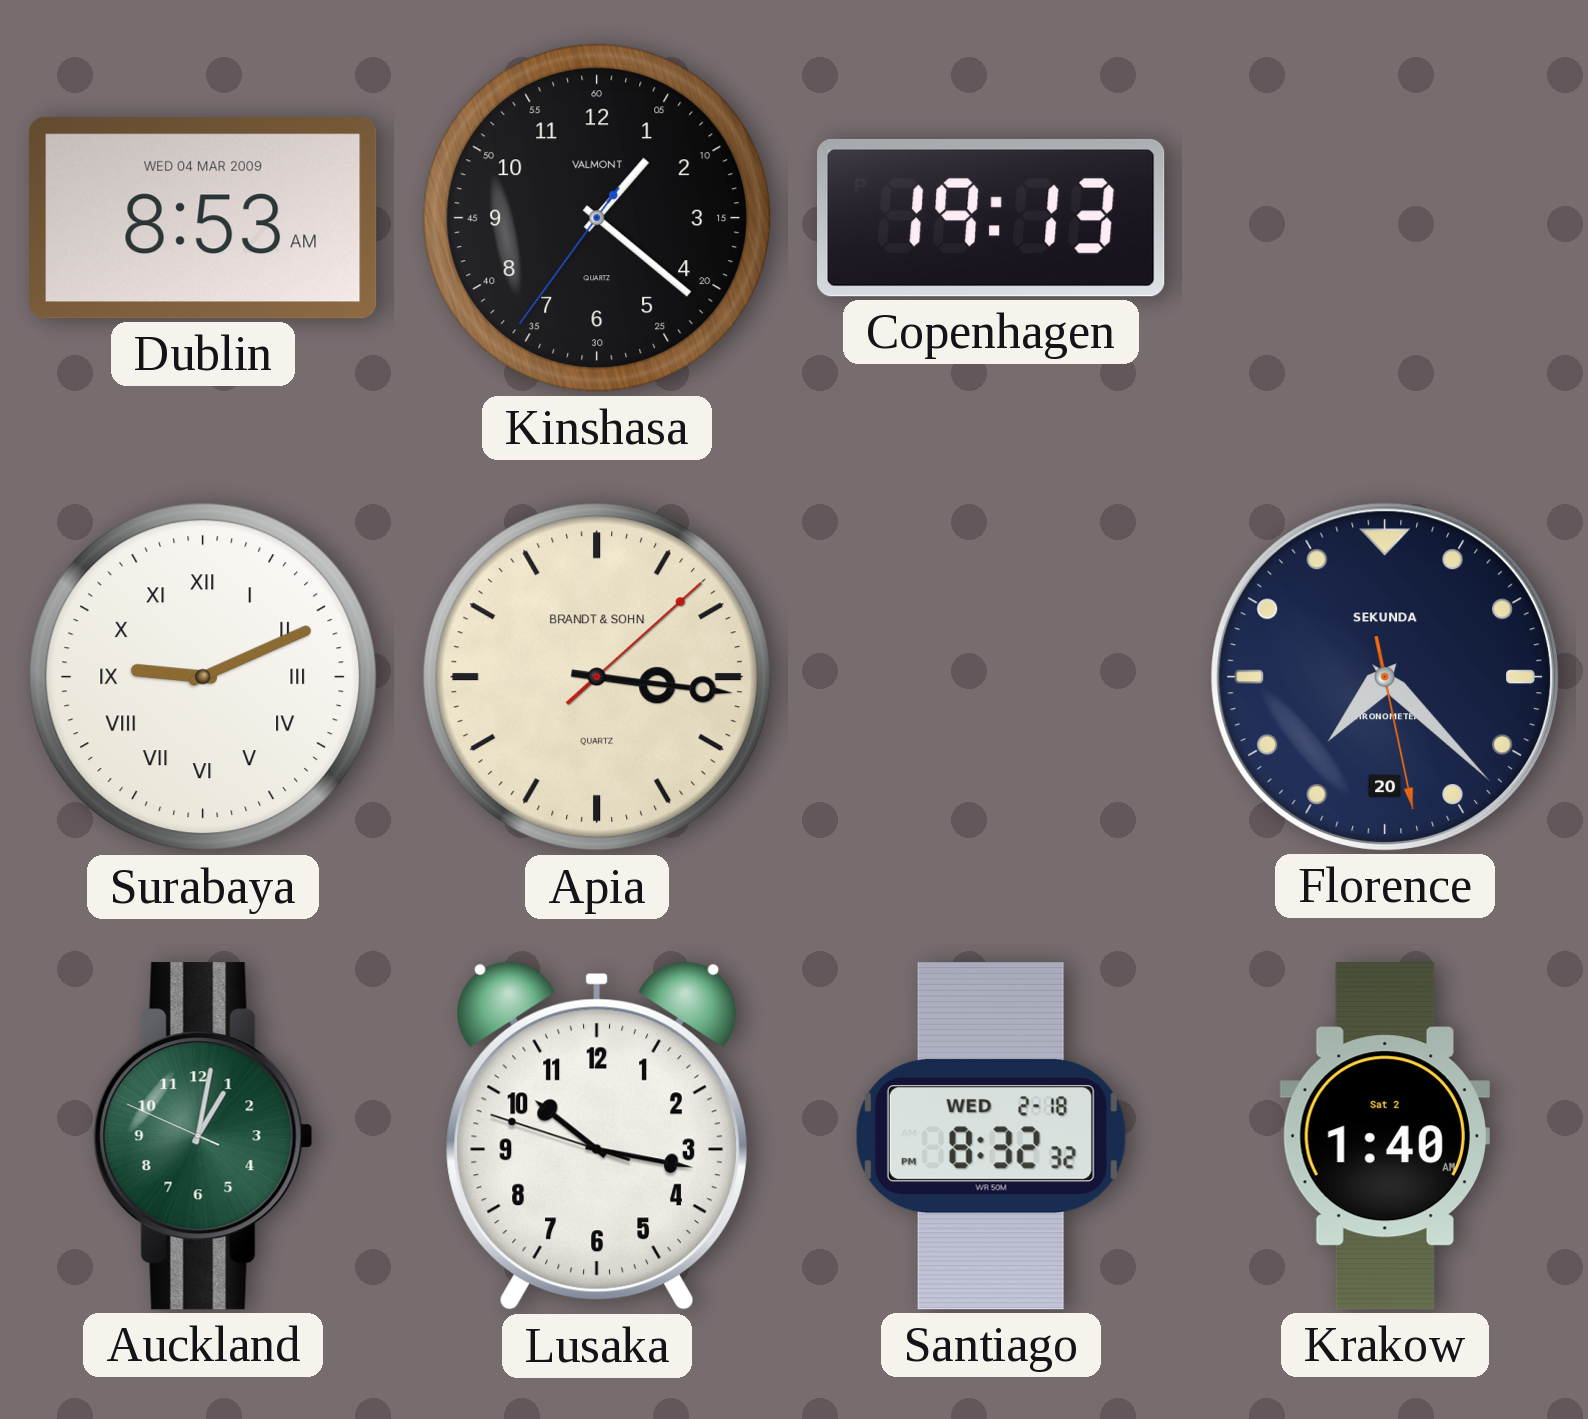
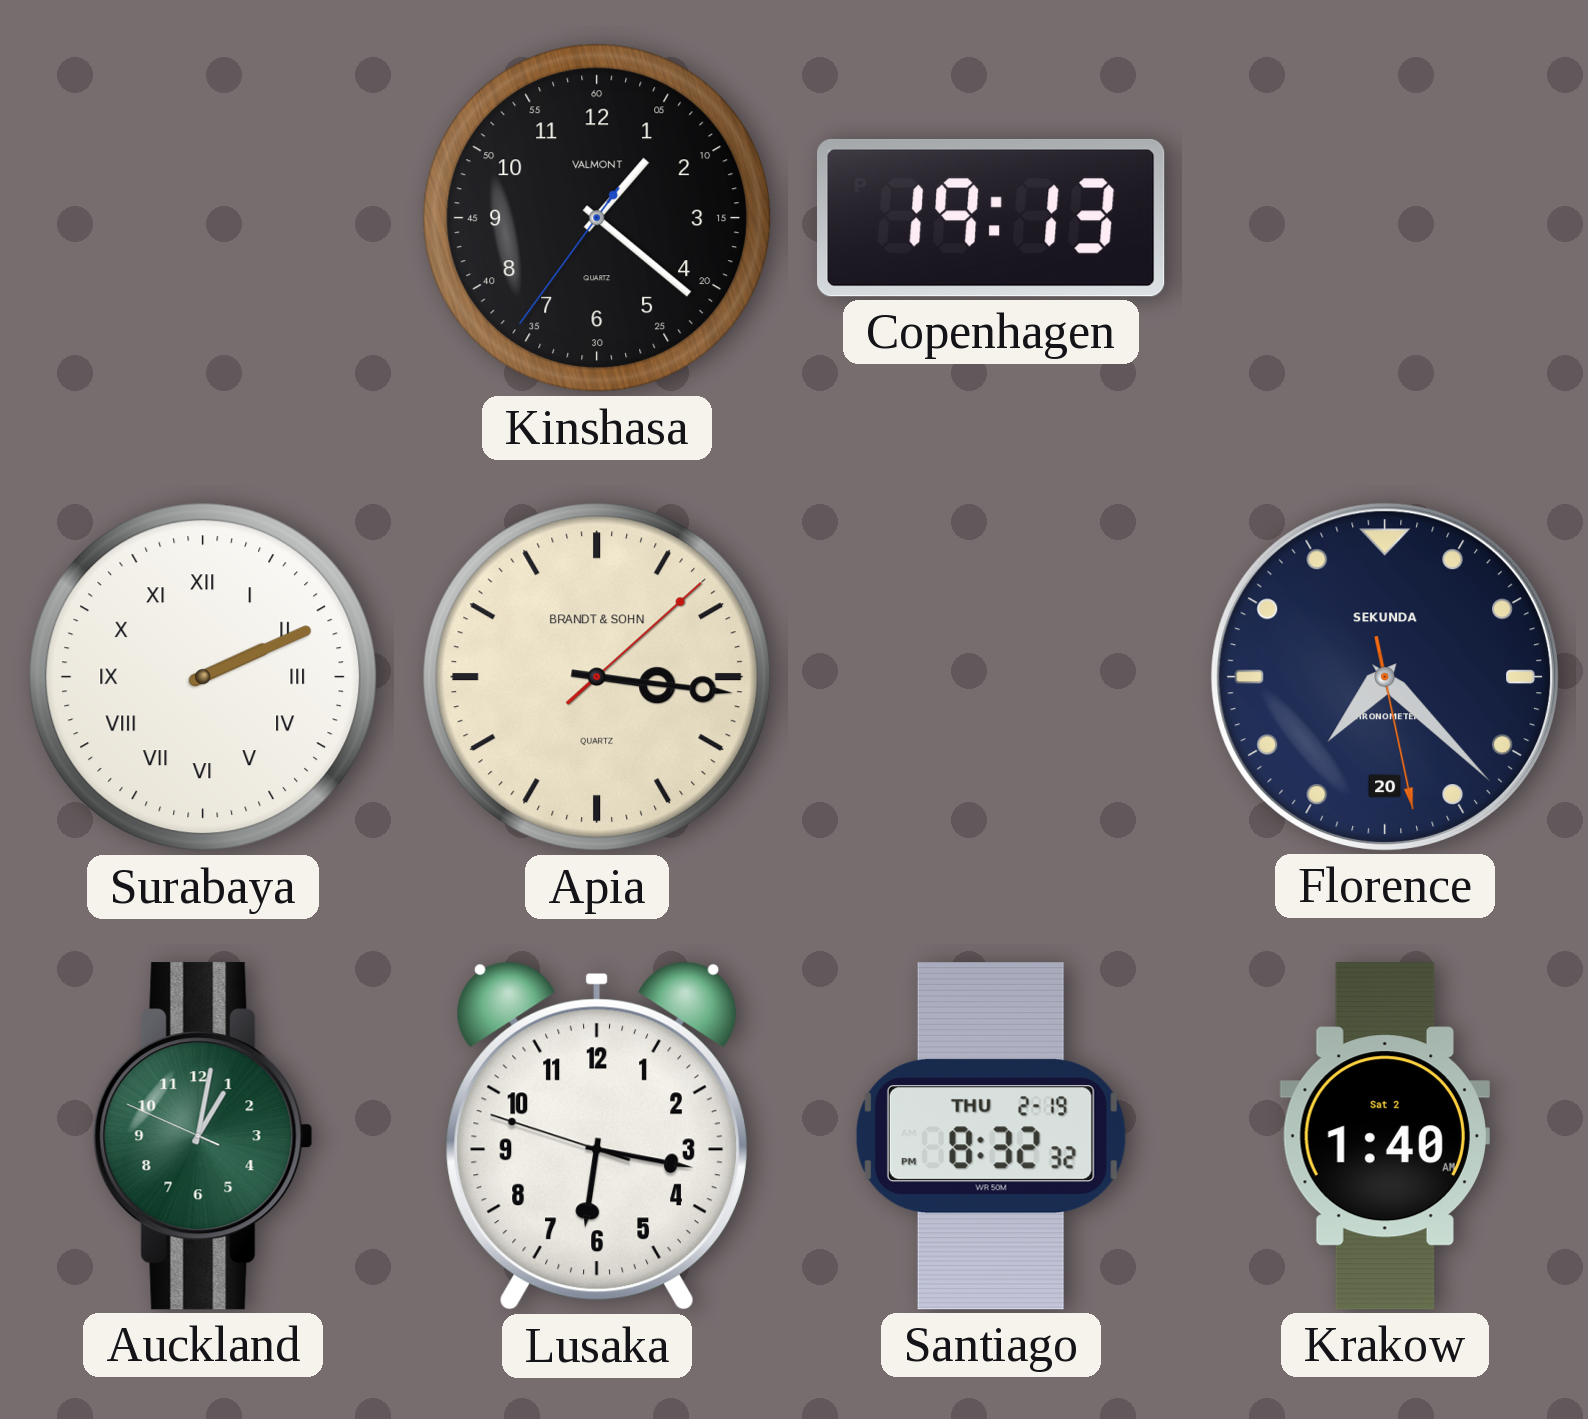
Dublin: 8:53 -> none
Surabaya: 9:11 -> 2:11
Lusaka: 10:16 -> 6:16
Santiago date: WED 2-18 -> THU 2-19
